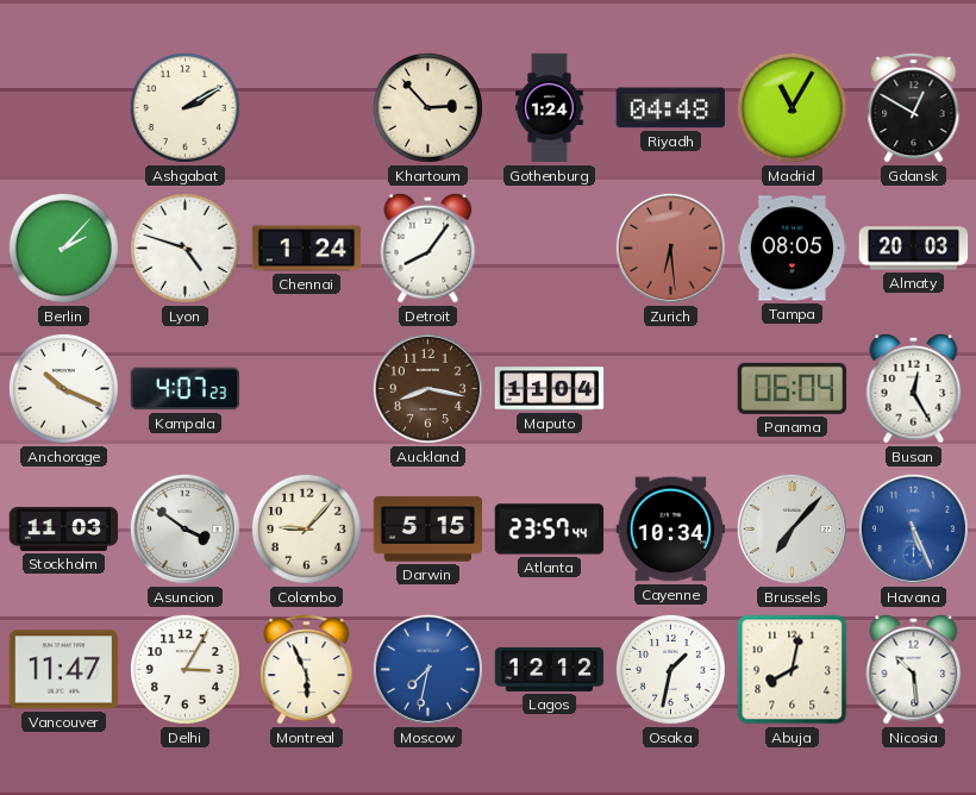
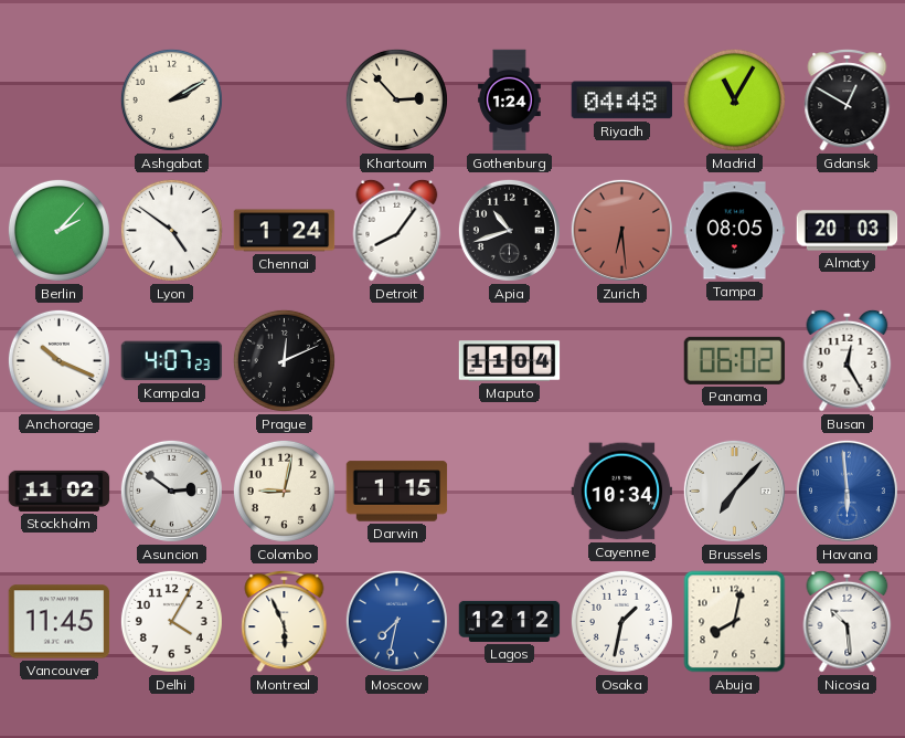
Lyon: 4:48 -> 4:51
Apia: none -> 10:42
Prague: none -> 12:11
Auckland: 8:17 -> none
Panama: 06:04 -> 06:02
Stockholm: 11:03 -> 11:02
Asuncion: 3:51 -> 2:51
Colombo: 9:07 -> 9:02
Darwin: 5:15 -> 1:15
Atlanta: 23:57 -> none
Havana: 5:26 -> 5:59
Vancouver: 11:47 -> 11:45
Delhi: 3:05 -> 4:05
